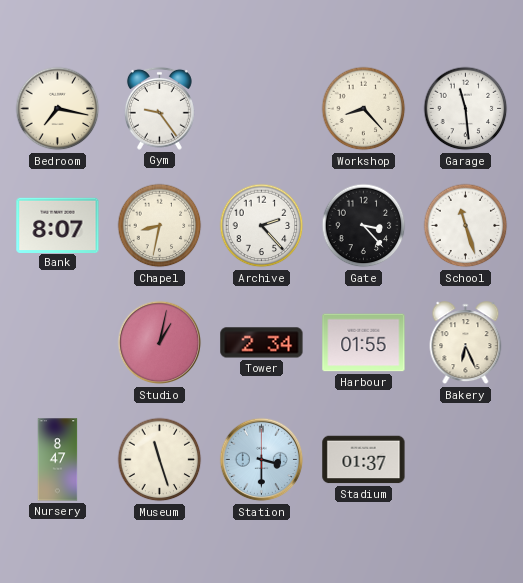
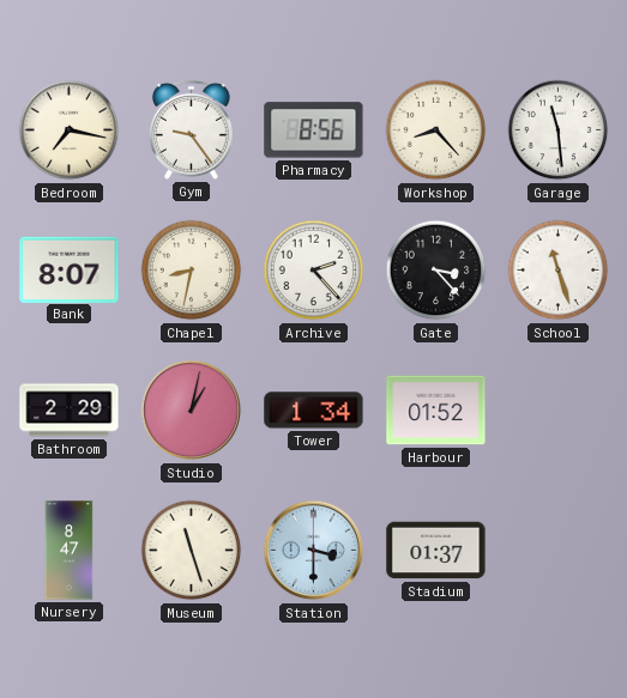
Pharmacy: none -> 8:56
Bathroom: none -> 2:29
Tower: 2:34 -> 1:34
Harbour: 01:55 -> 01:52
Bakery: 6:26 -> none
